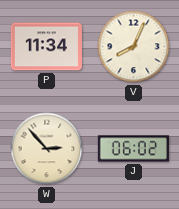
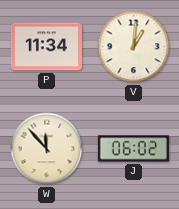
V: 8:04 -> 1:01
W: 2:53 -> 11:53
